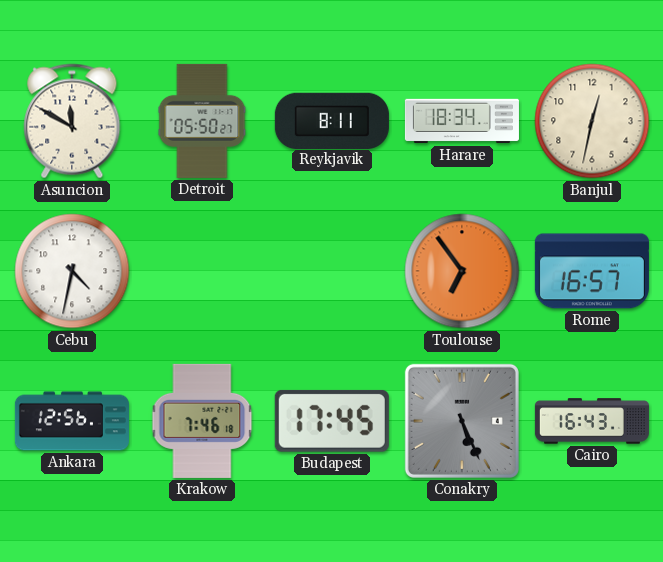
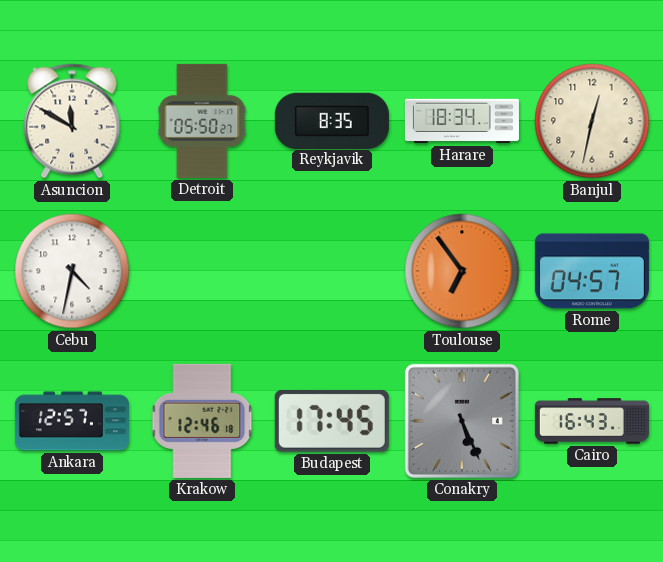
Reykjavik: 8:11 -> 8:35
Rome: 16:57 -> 04:57
Ankara: 12:56 -> 12:57
Krakow: 7:46 -> 12:46
